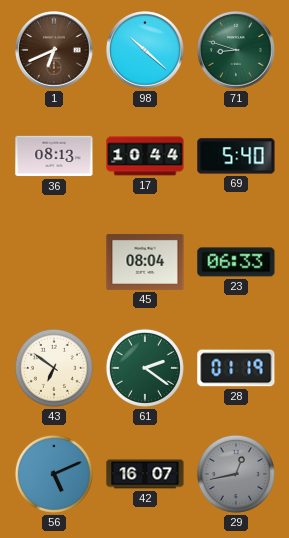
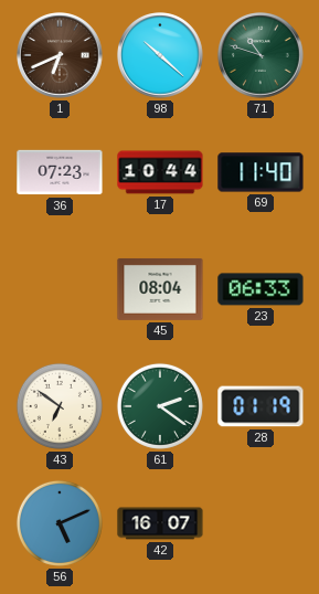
71: 8:48 -> 10:48
36: 08:13 -> 07:23
69: 5:40 -> 11:40
29: 12:43 -> none
